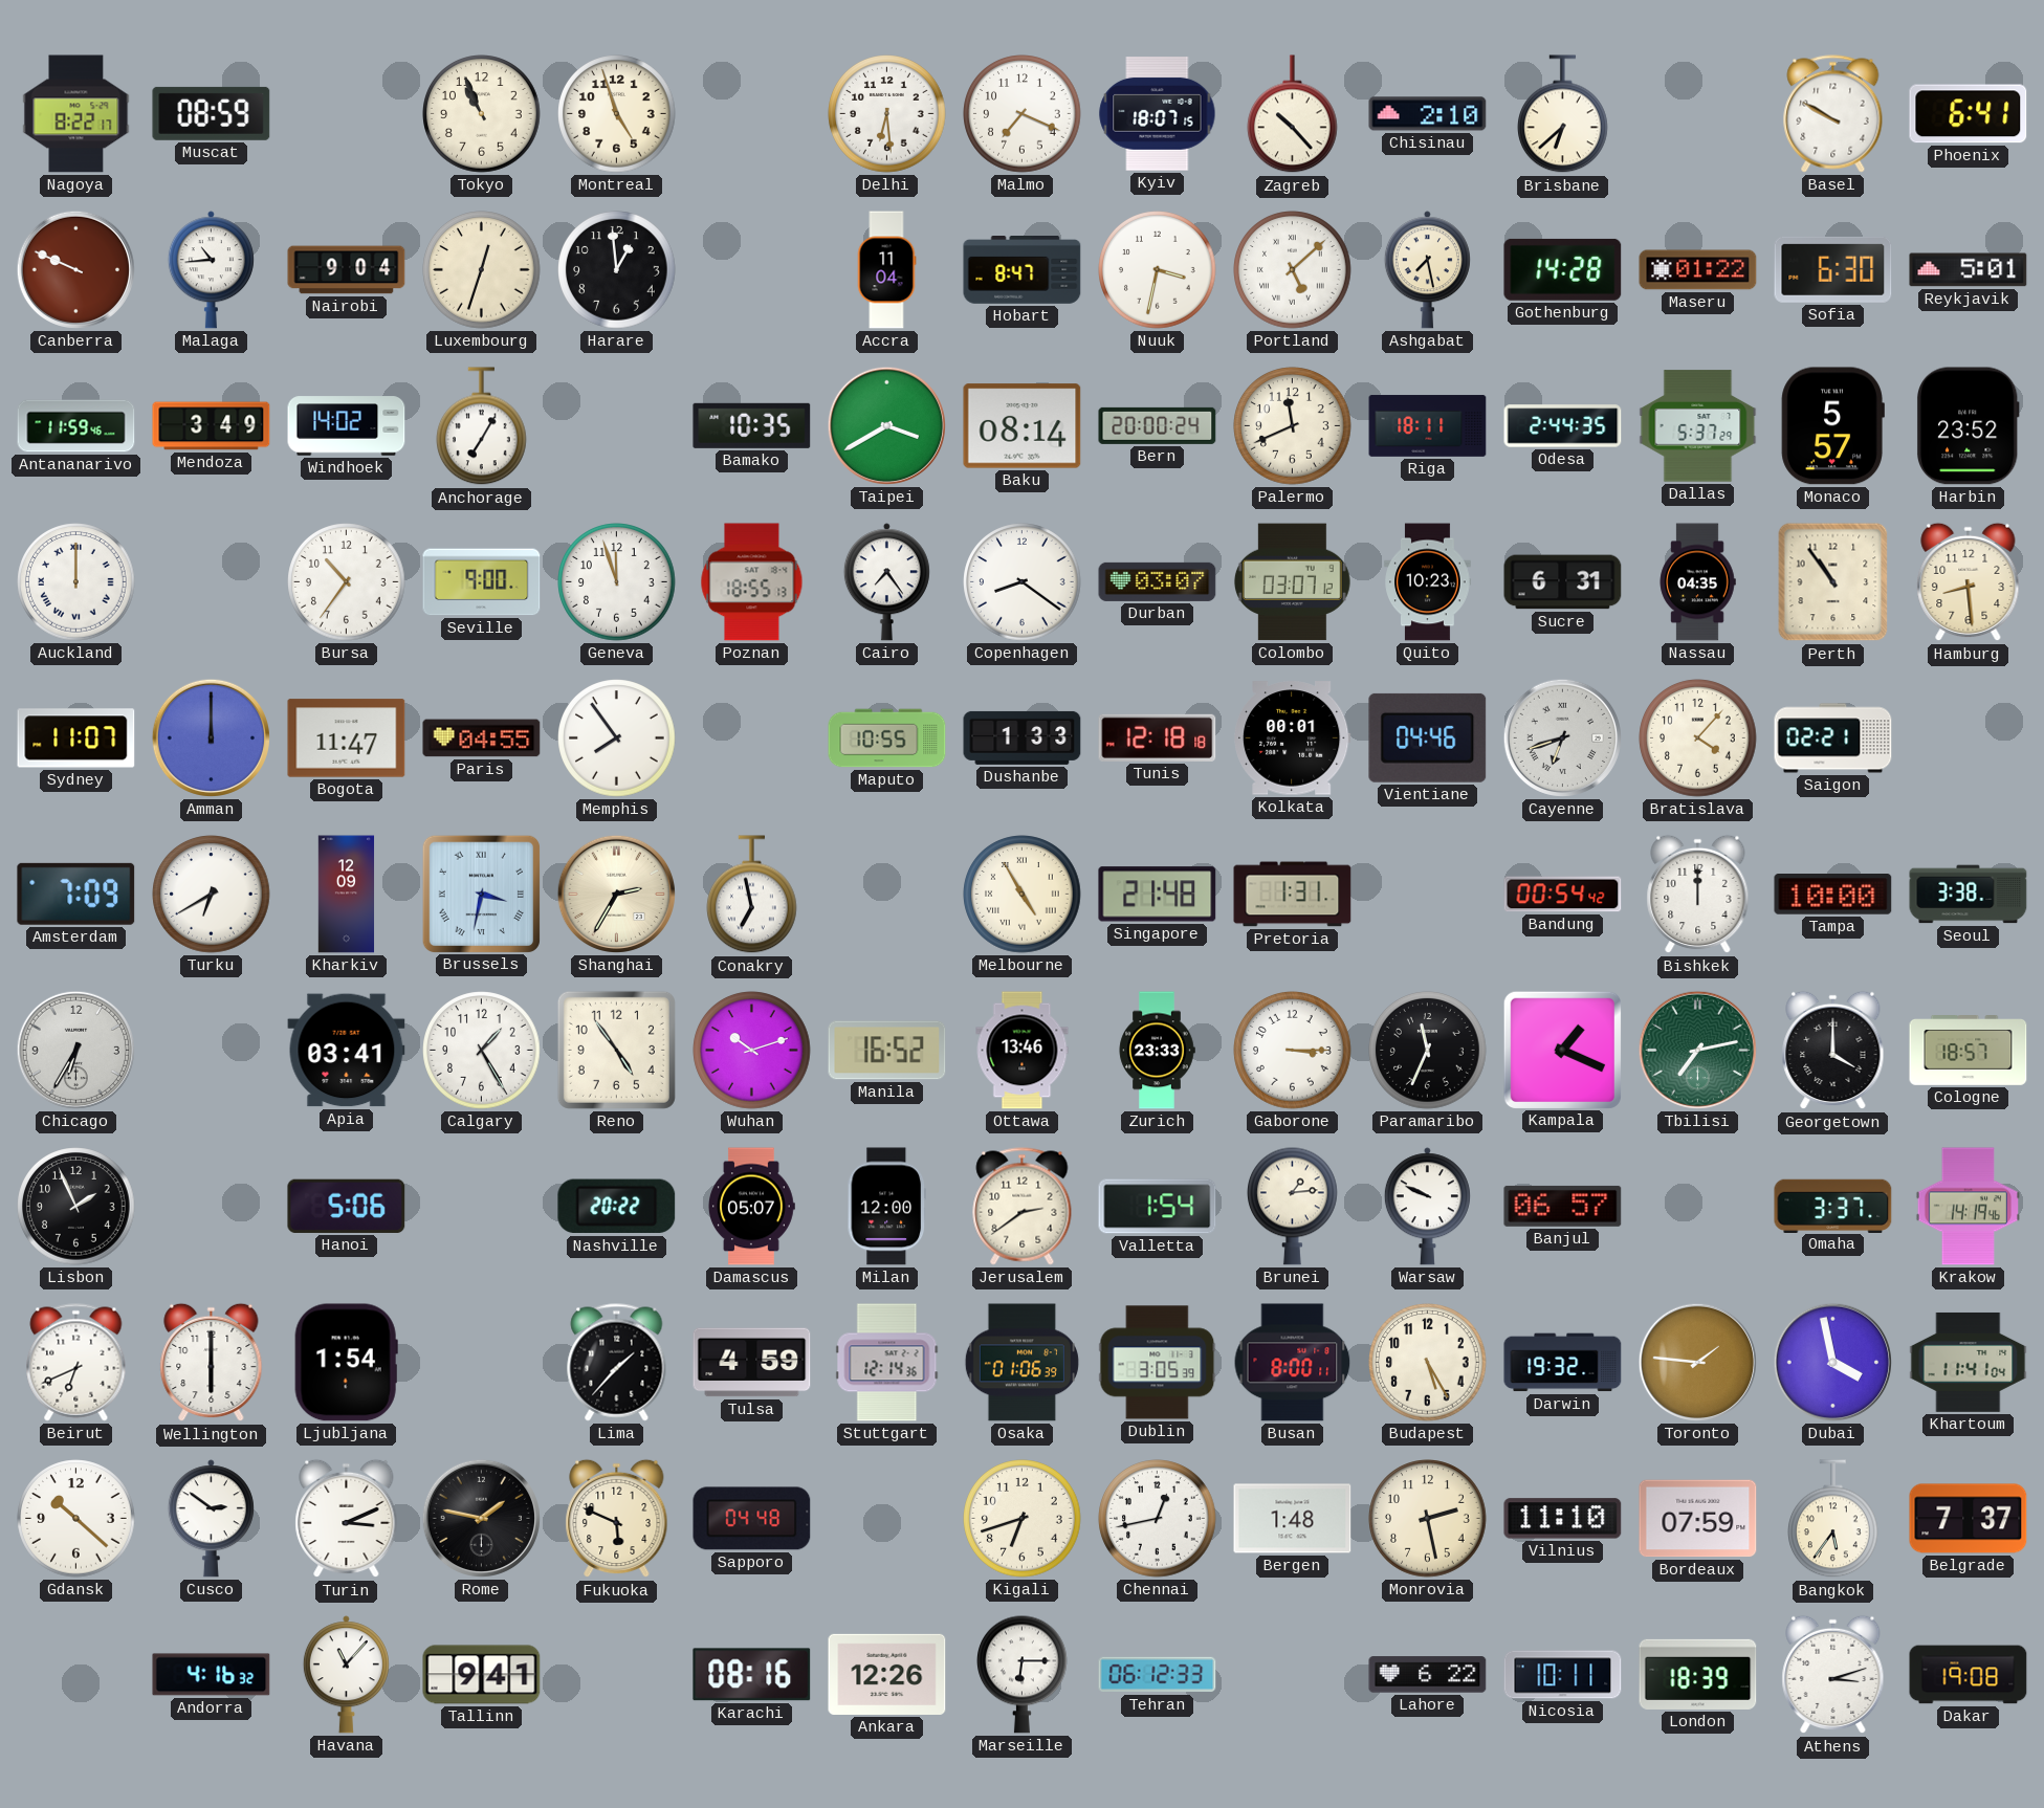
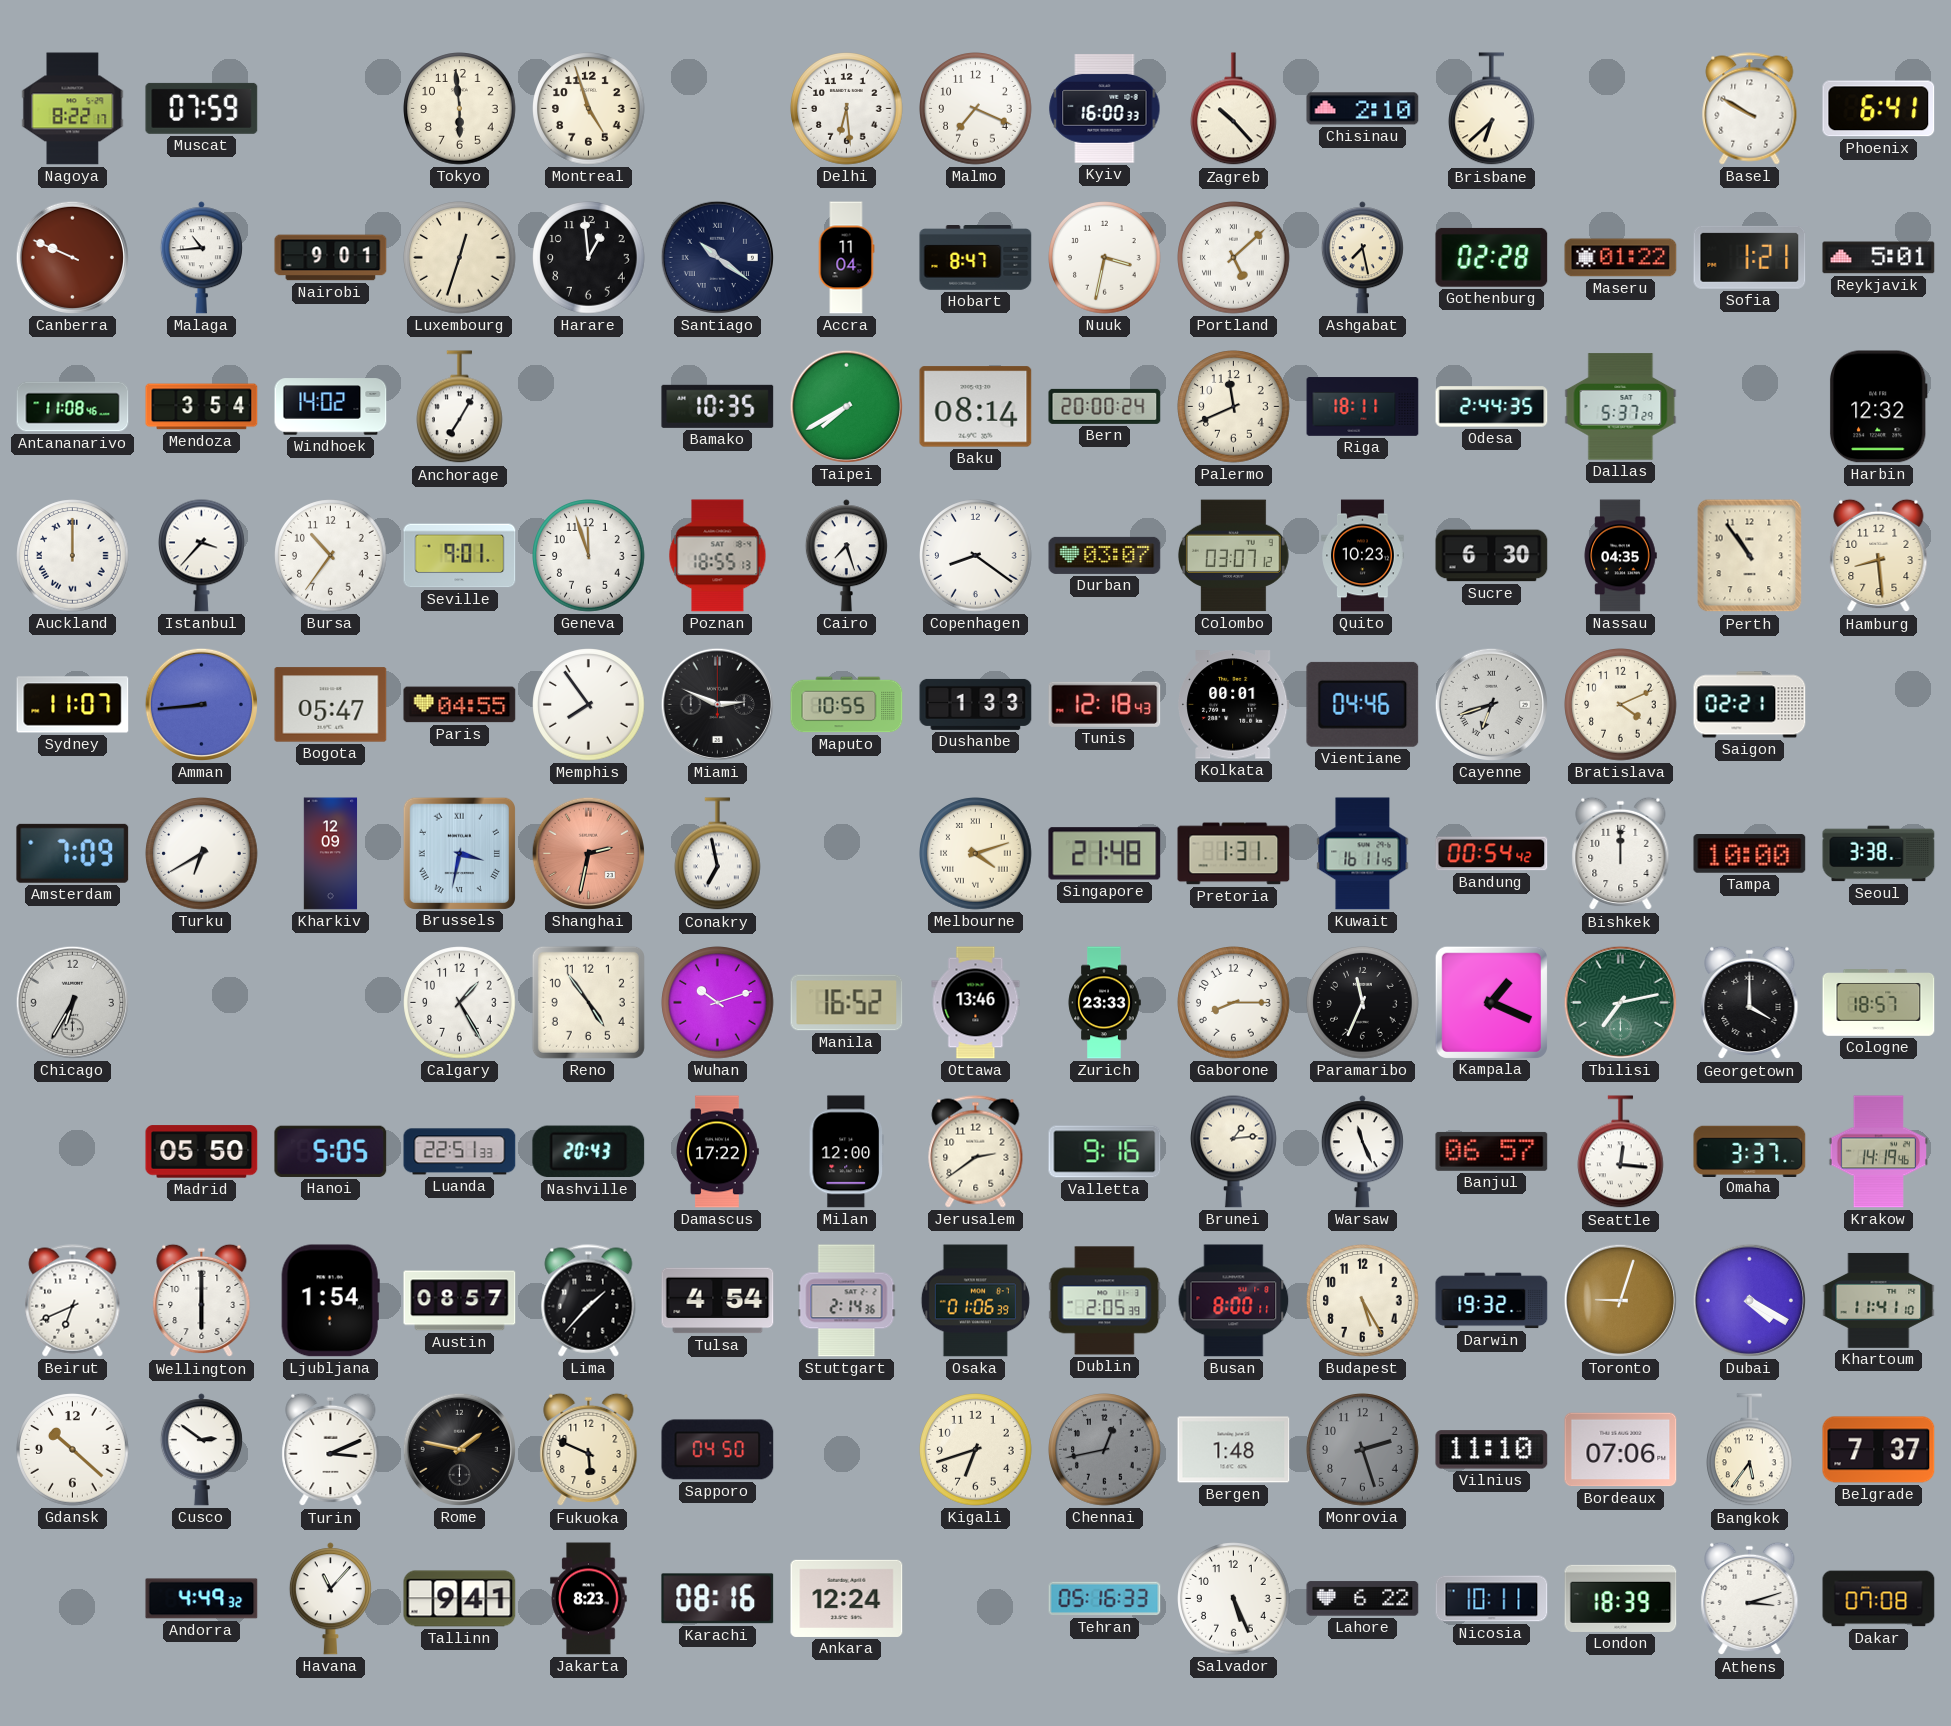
Muscat: 08:59 -> 07:59
Tokyo: 10:56 -> 5:59
Kyiv: 18:07 -> 16:00
Nairobi: 9:04 -> 9:01
Santiago: none -> 10:21
Gothenburg: 14:28 -> 02:28
Sofia: 6:30 -> 1:21
Antananarivo: 11:59 -> 11:08
Mendoza: 3:49 -> 3:54
Taipei: 3:40 -> 7:40
Monaco: 5:57 -> none
Harbin: 23:52 -> 12:32
Istanbul: none -> 3:37
Seville: 9:00 -> 9:01
Cairo: 7:24 -> 7:27
Sucre: 6:31 -> 6:30
Amman: 12:00 -> 8:44
Bogota: 11:47 -> 05:47
Miami: none -> 2:49
Tunis: 12:18:18 -> 12:18:43
Bratislava: 4:07 -> 4:11
Shanghai: 2:35 -> 2:32
Shanghai dial: cream -> salmon
Melbourne: 4:55 -> 4:12
Kuwait: none -> 16:11
Apia: 03:41 -> none
Gaborone: 3:15 -> 8:15
Lisbon: 1:56 -> none
Madrid: none -> 05:50
Hanoi: 5:06 -> 5:05
Luanda: none -> 22:51
Nashville: 20:22 -> 20:43
Damascus: 05:07 -> 17:22
Valletta: 1:54 -> 9:16
Warsaw: 9:49 -> 11:26
Seattle: none -> 12:16
Austin: none -> 08:57
Tulsa: 4:59 -> 4:54
Stuttgart: 12:14 -> 2:14
Dublin: 3:05 -> 2:05
Toronto: 1:46 -> 9:03
Dubai: 3:58 -> 4:20
Khartoum: 11:41:04 -> 11:41:10
Sapporo: 04:48 -> 04:50
Chennai dial: white -> grey
Monrovia: 2:28 -> 2:27
Monrovia dial: cream -> grey
Bordeaux: 07:59 -> 07:06
Andorra: 4:16 -> 4:49
Jakarta: none -> 8:23
Ankara: 12:26 -> 12:24
Marseille: 6:15 -> none
Tehran: 06:12 -> 05:16
Salvador: none -> 5:26
Dakar: 19:08 -> 07:08
